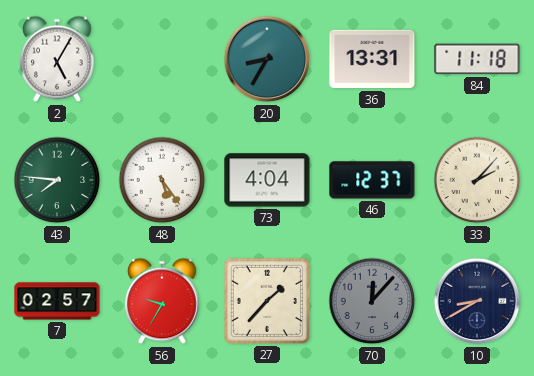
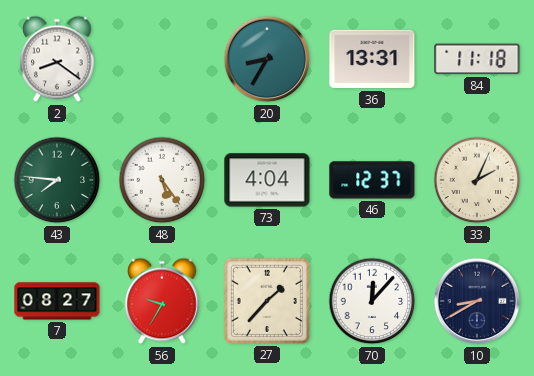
2: 5:05 -> 8:21
33: 2:07 -> 2:04
7: 02:57 -> 08:27
70 dial: grey -> white
